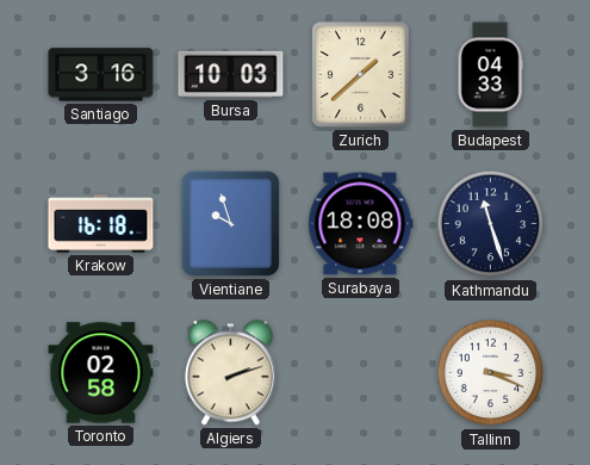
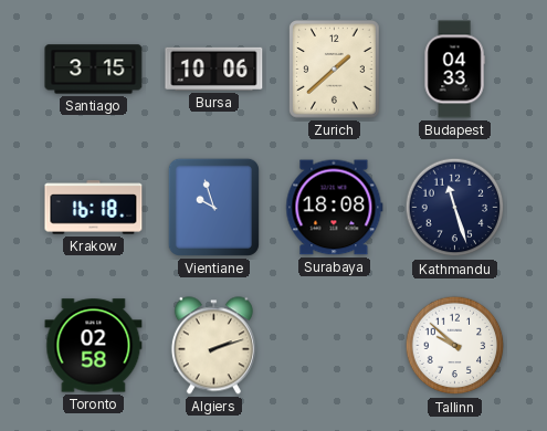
Santiago: 3:16 -> 3:15
Bursa: 10:03 -> 10:06
Tallinn: 3:19 -> 9:52
